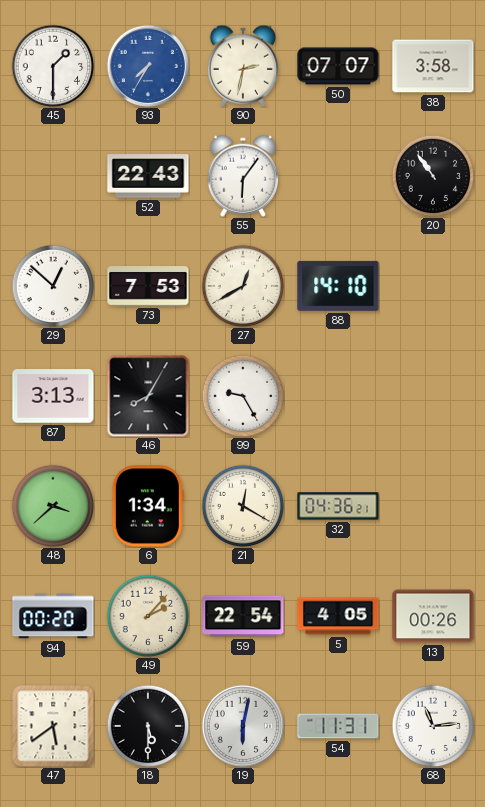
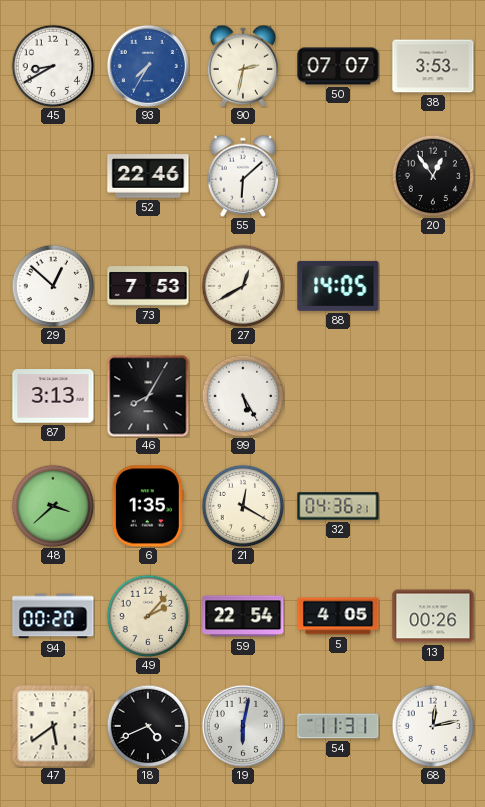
45: 1:30 -> 8:40
38: 3:58 -> 3:53
52: 22:43 -> 22:46
55: 6:06 -> 6:08
20: 10:54 -> 12:54
88: 14:10 -> 14:05
99: 9:25 -> 5:25
6: 1:34 -> 1:35
18: 5:30 -> 4:41
68: 11:14 -> 12:13
